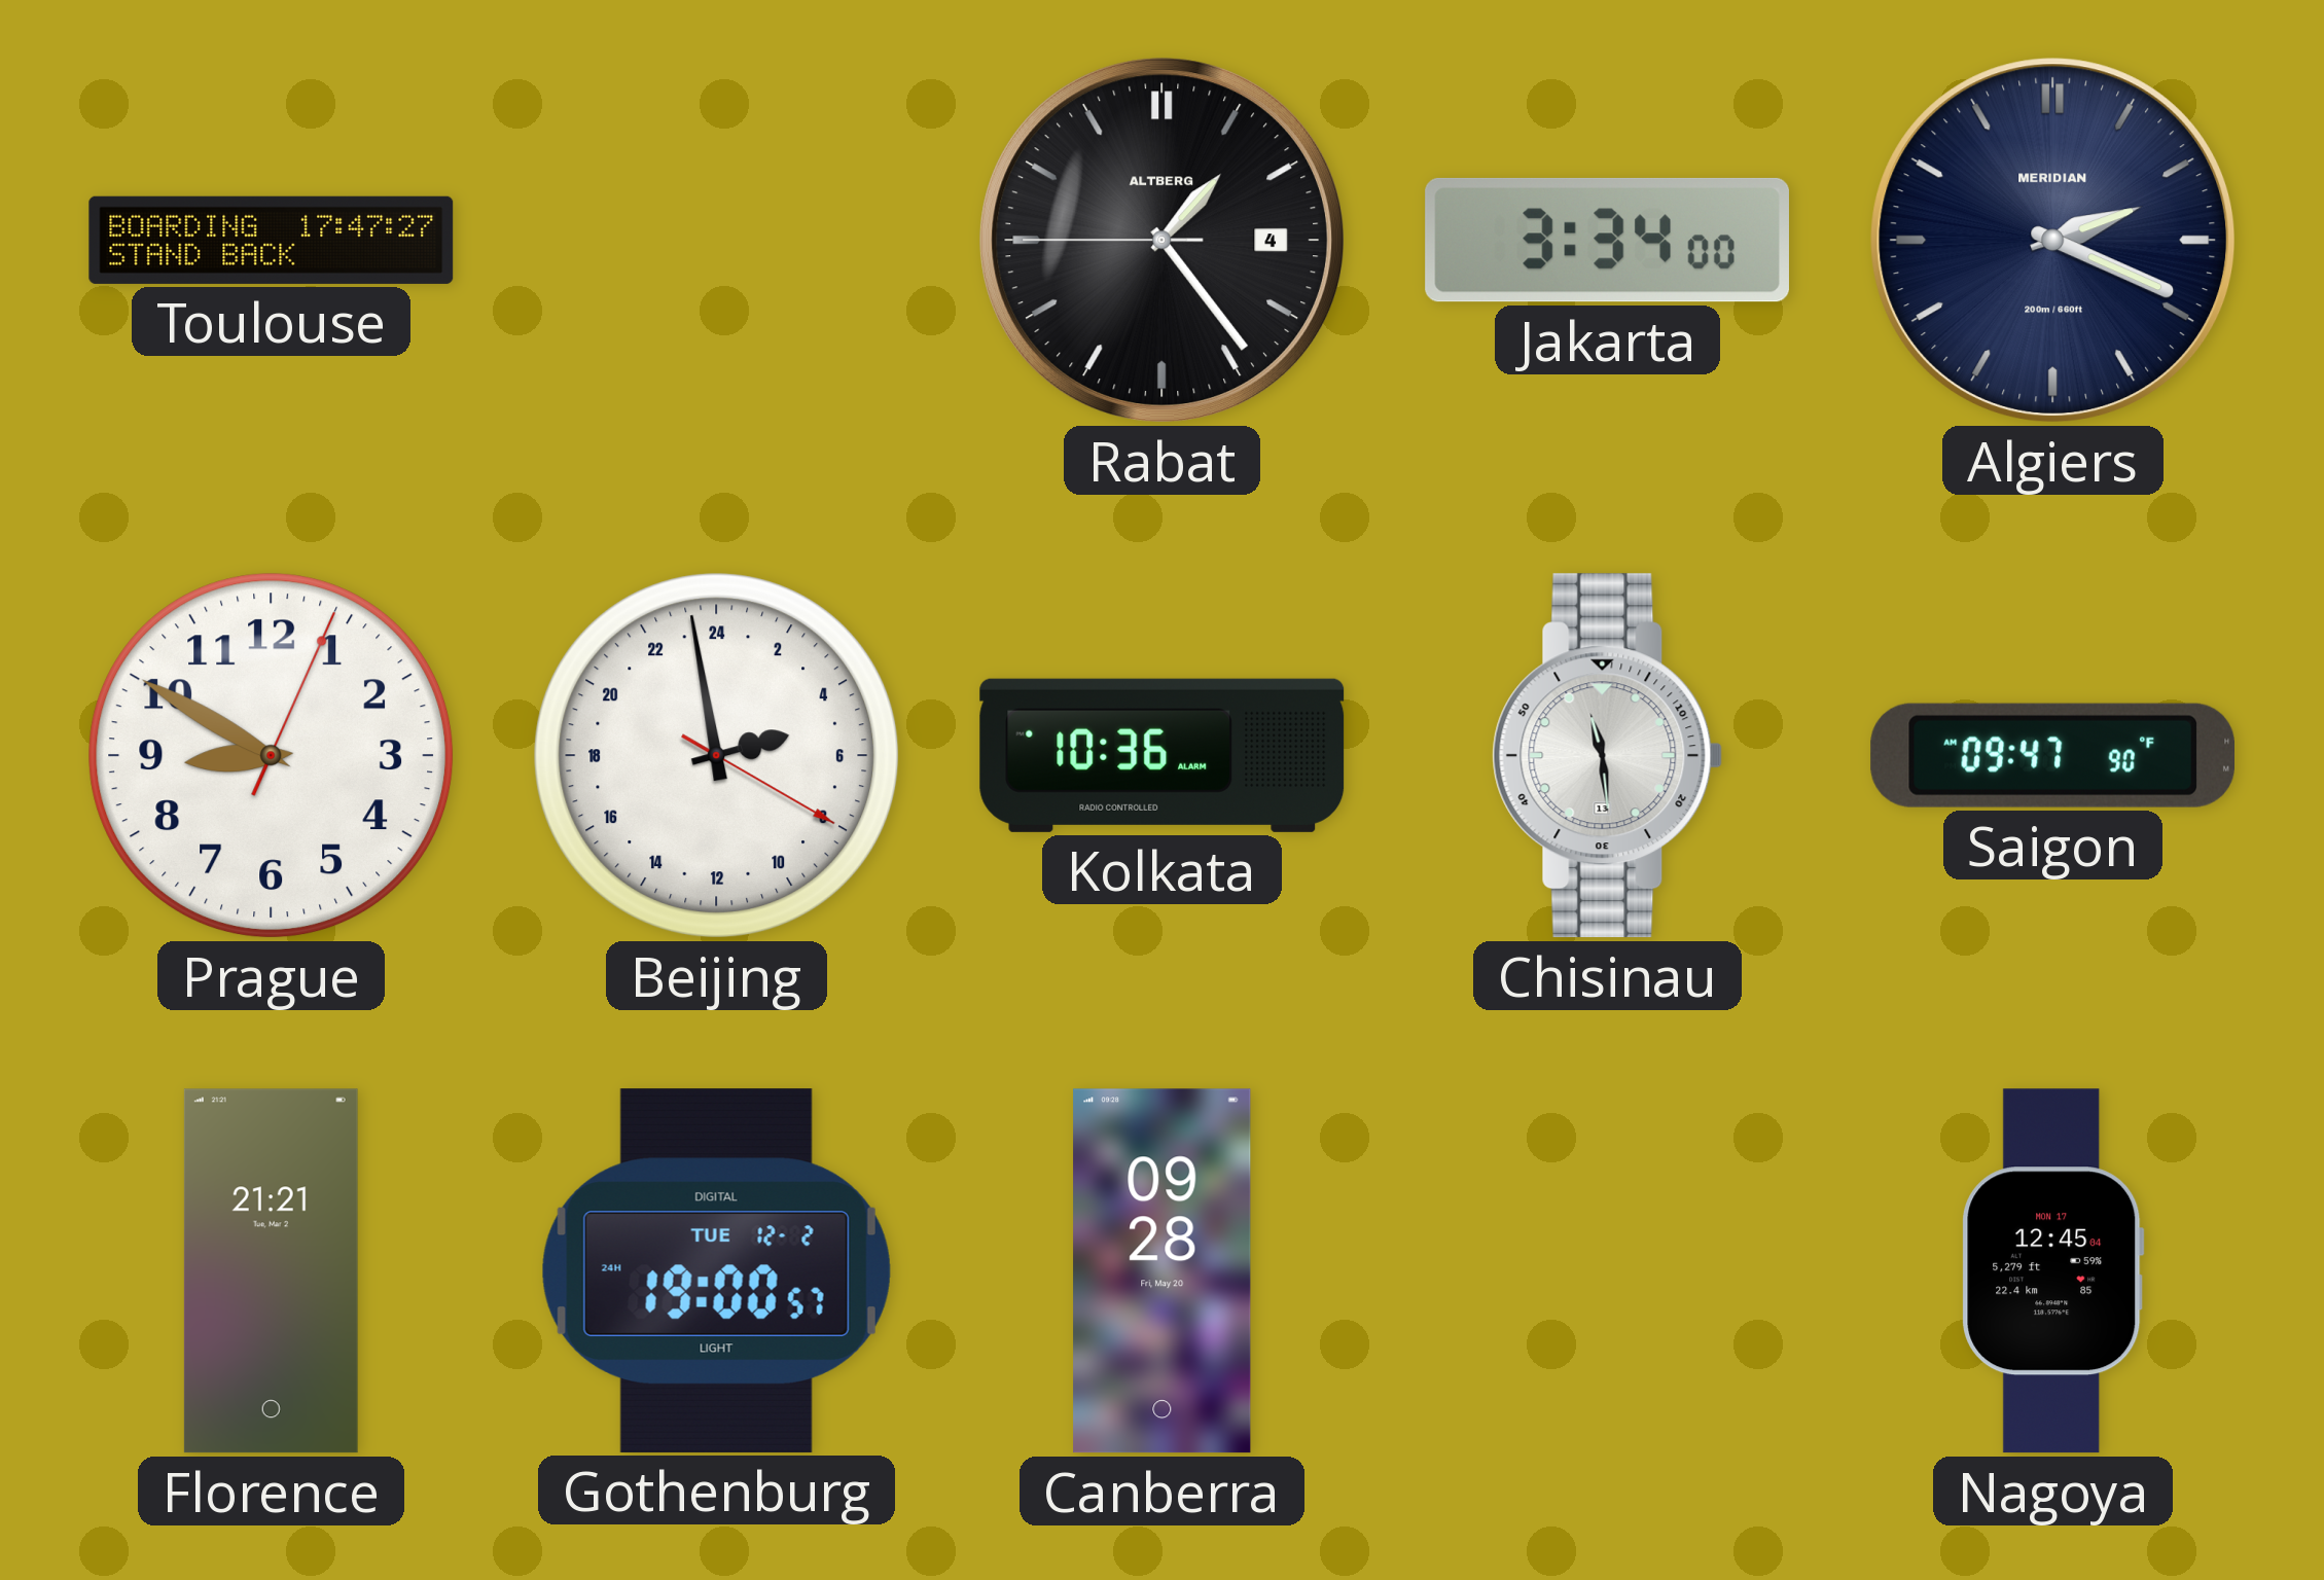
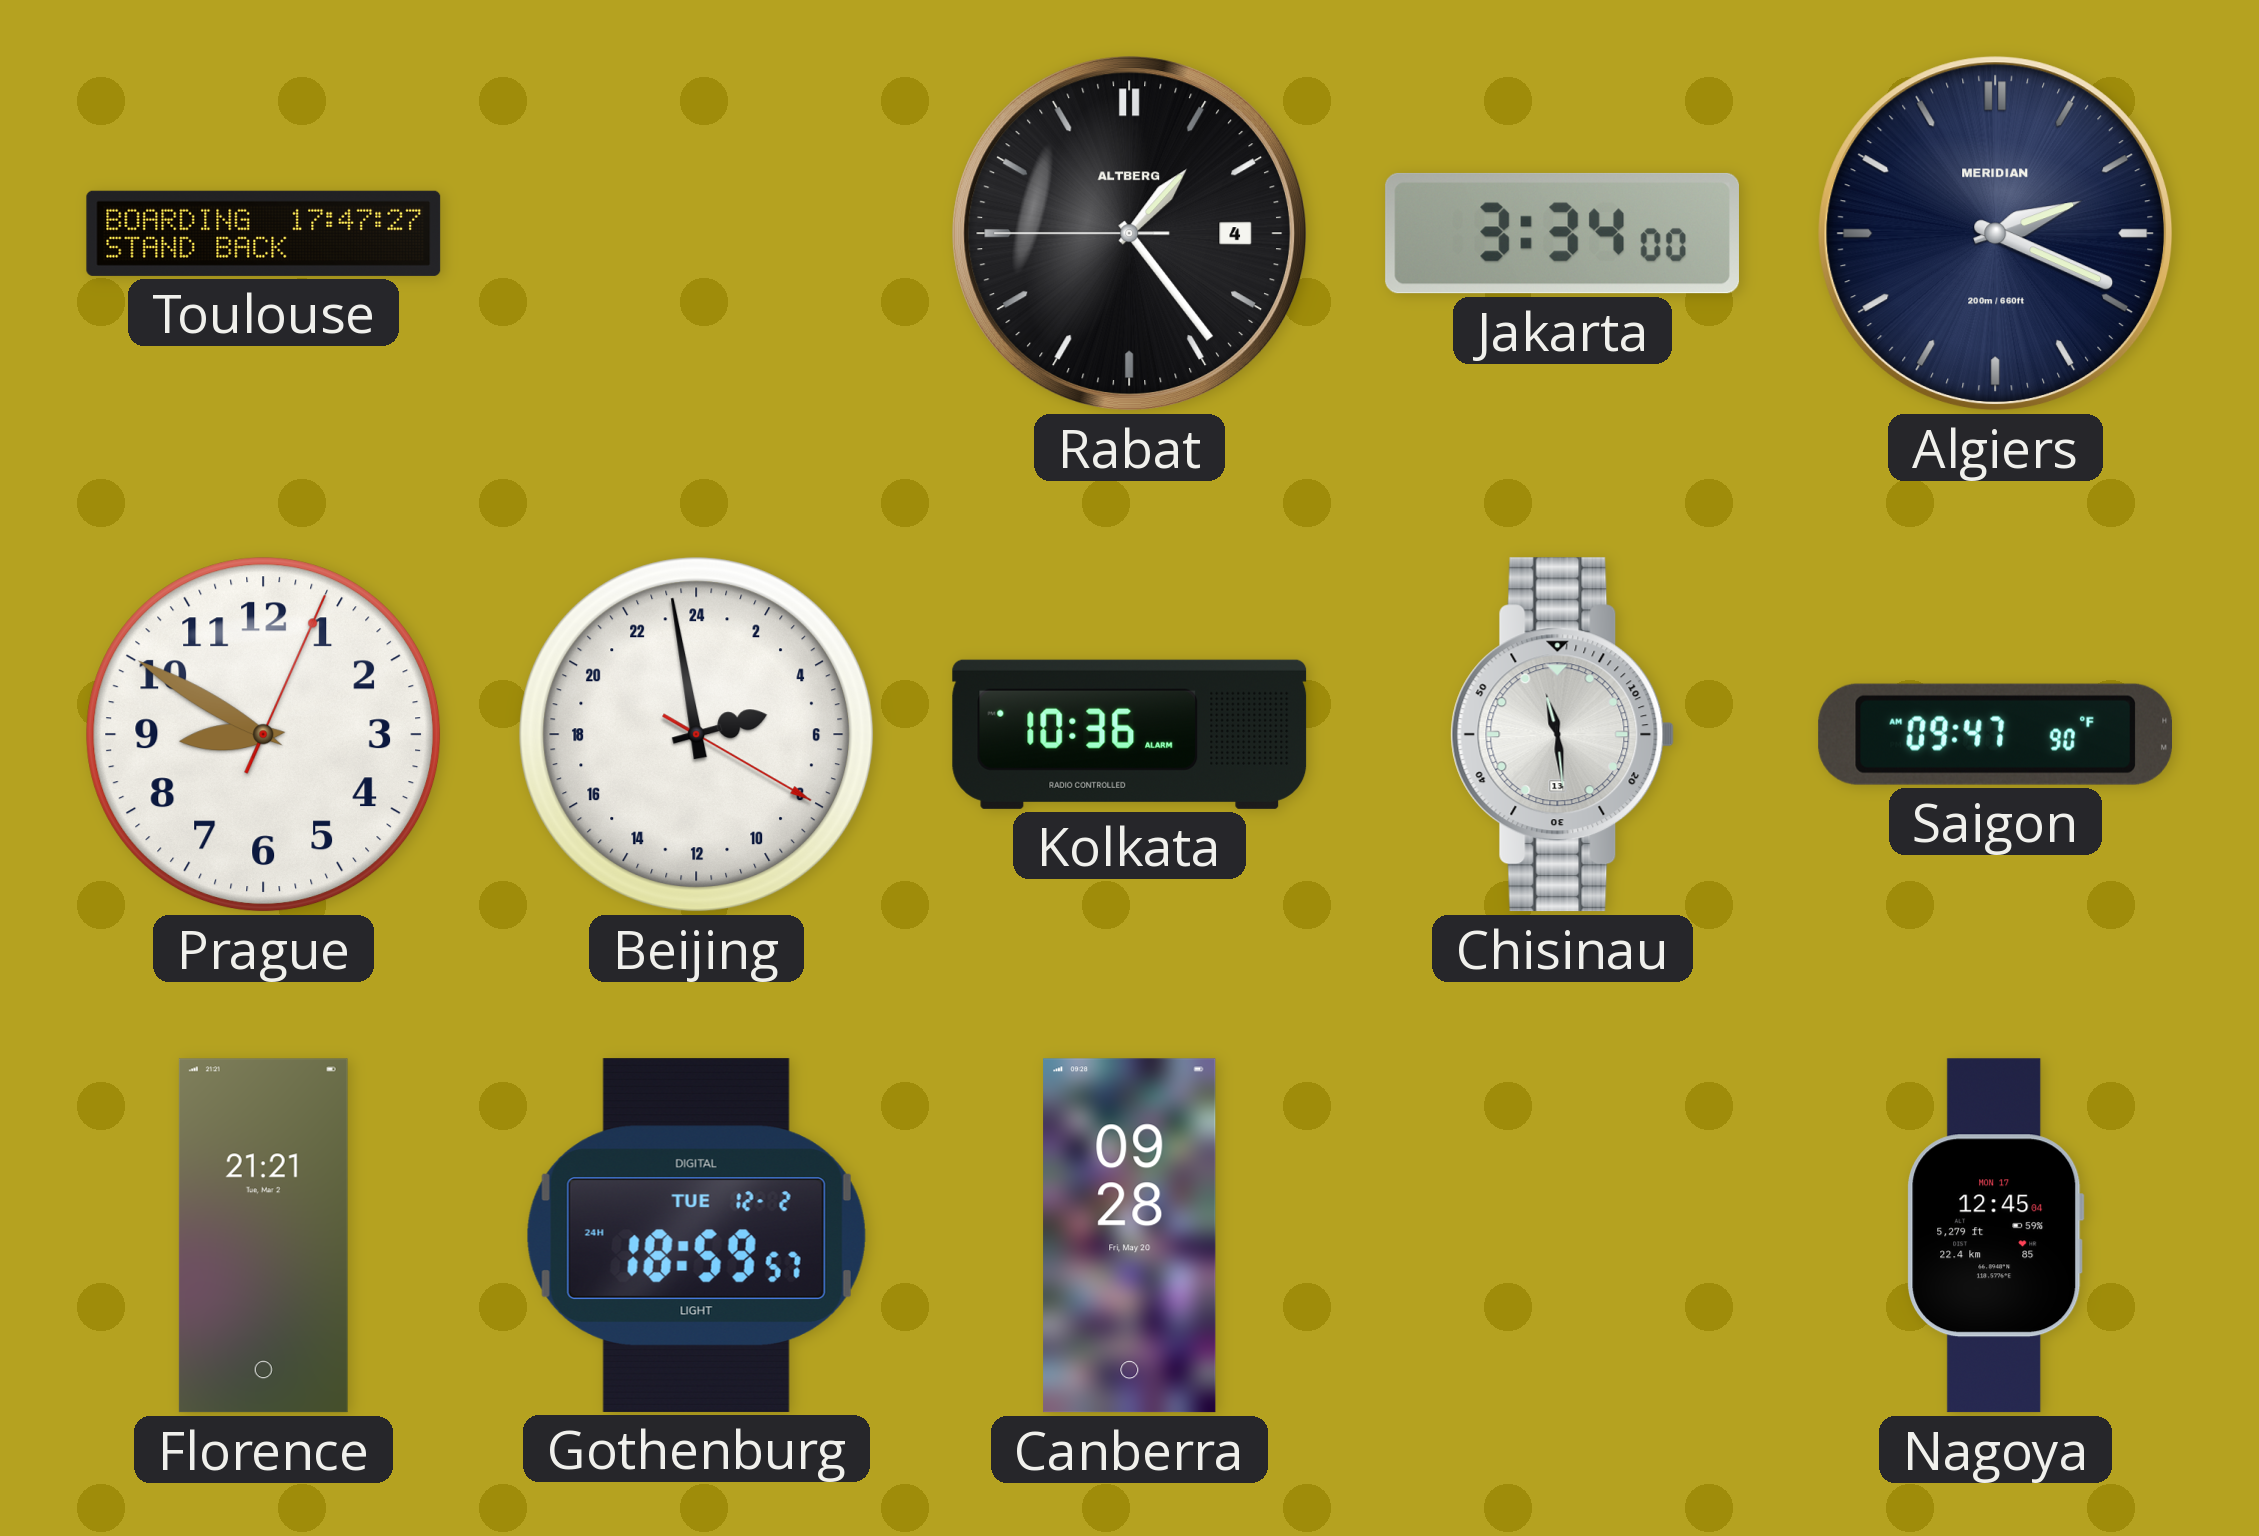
Gothenburg: 19:00 -> 18:59
